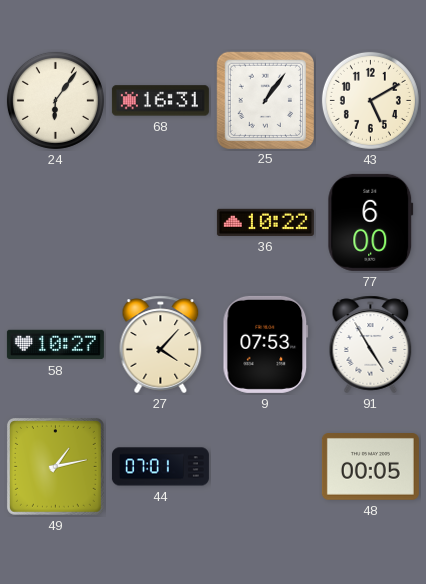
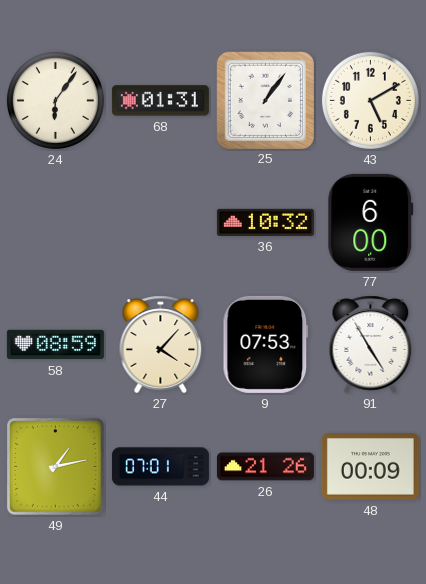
68: 16:31 -> 01:31
36: 10:22 -> 10:32
58: 10:27 -> 08:59
26: none -> 21:26
48: 00:05 -> 00:09
